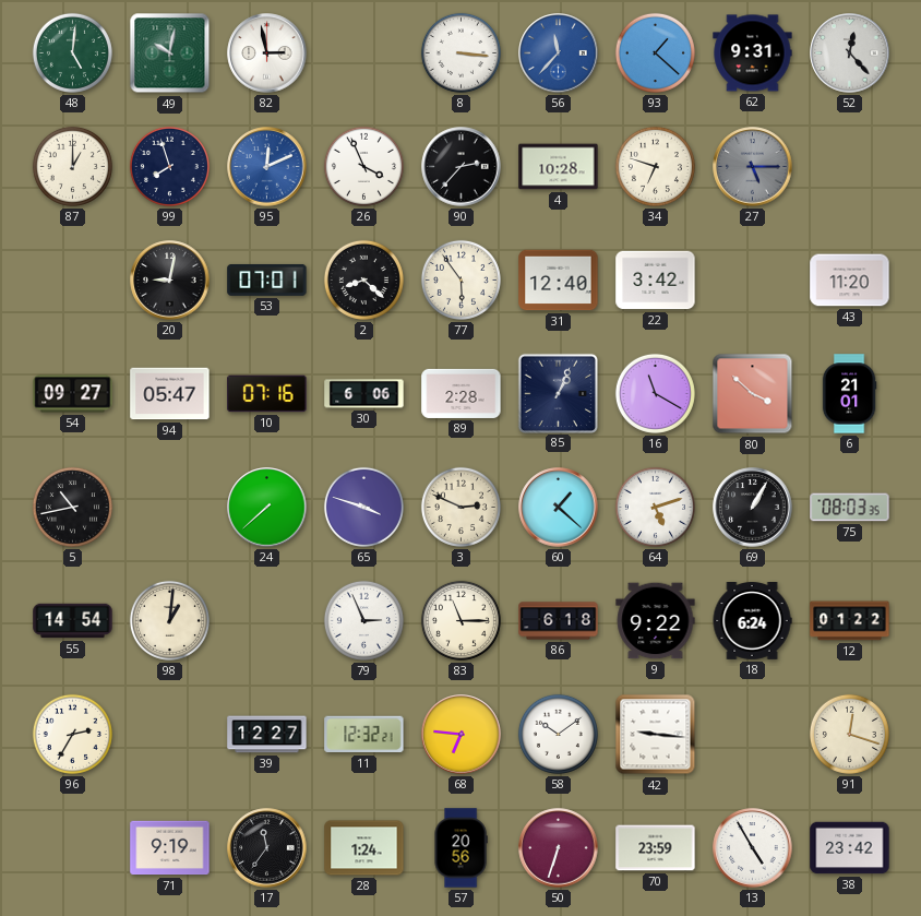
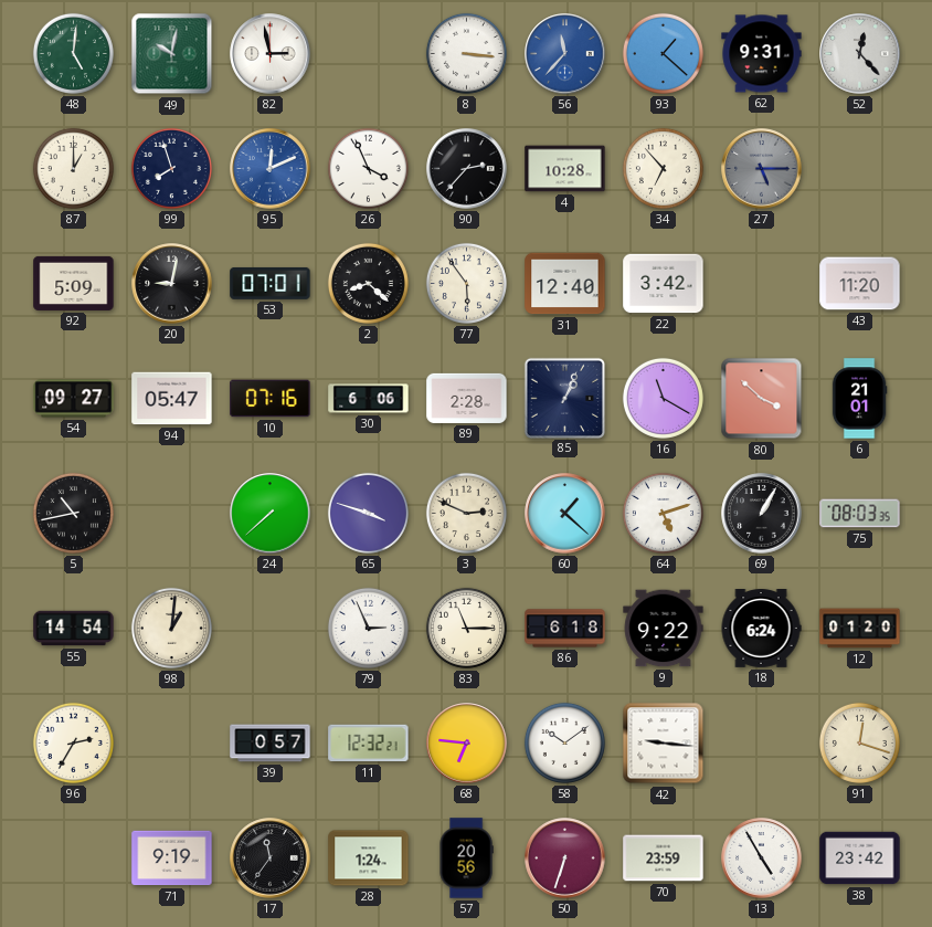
34: 6:48 -> 6:53
92: none -> 5:09
12: 01:22 -> 01:20
39: 12:27 -> 0:57
